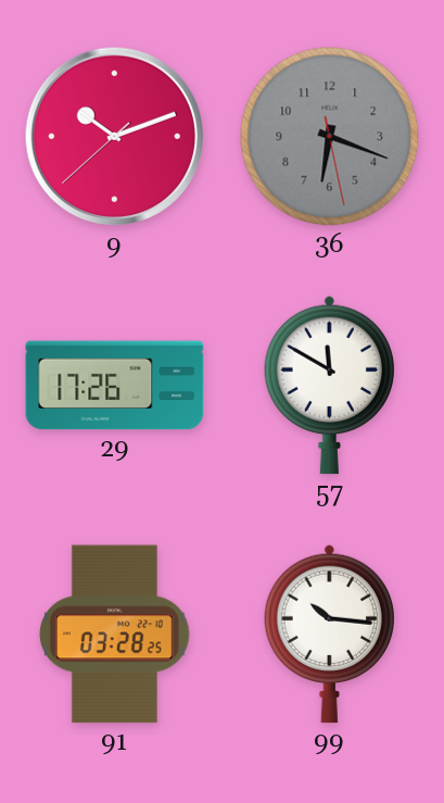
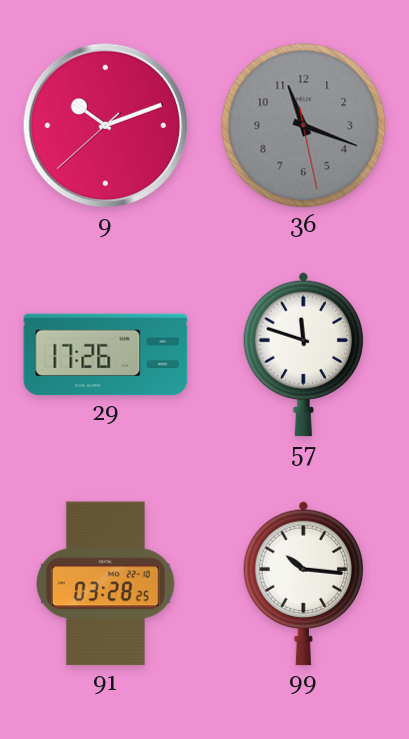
36: 6:18 -> 11:18
57: 11:50 -> 11:48
